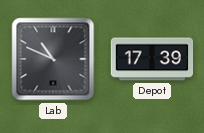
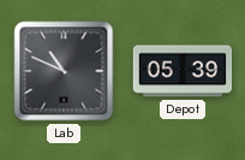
Depot: 17:39 -> 05:39
